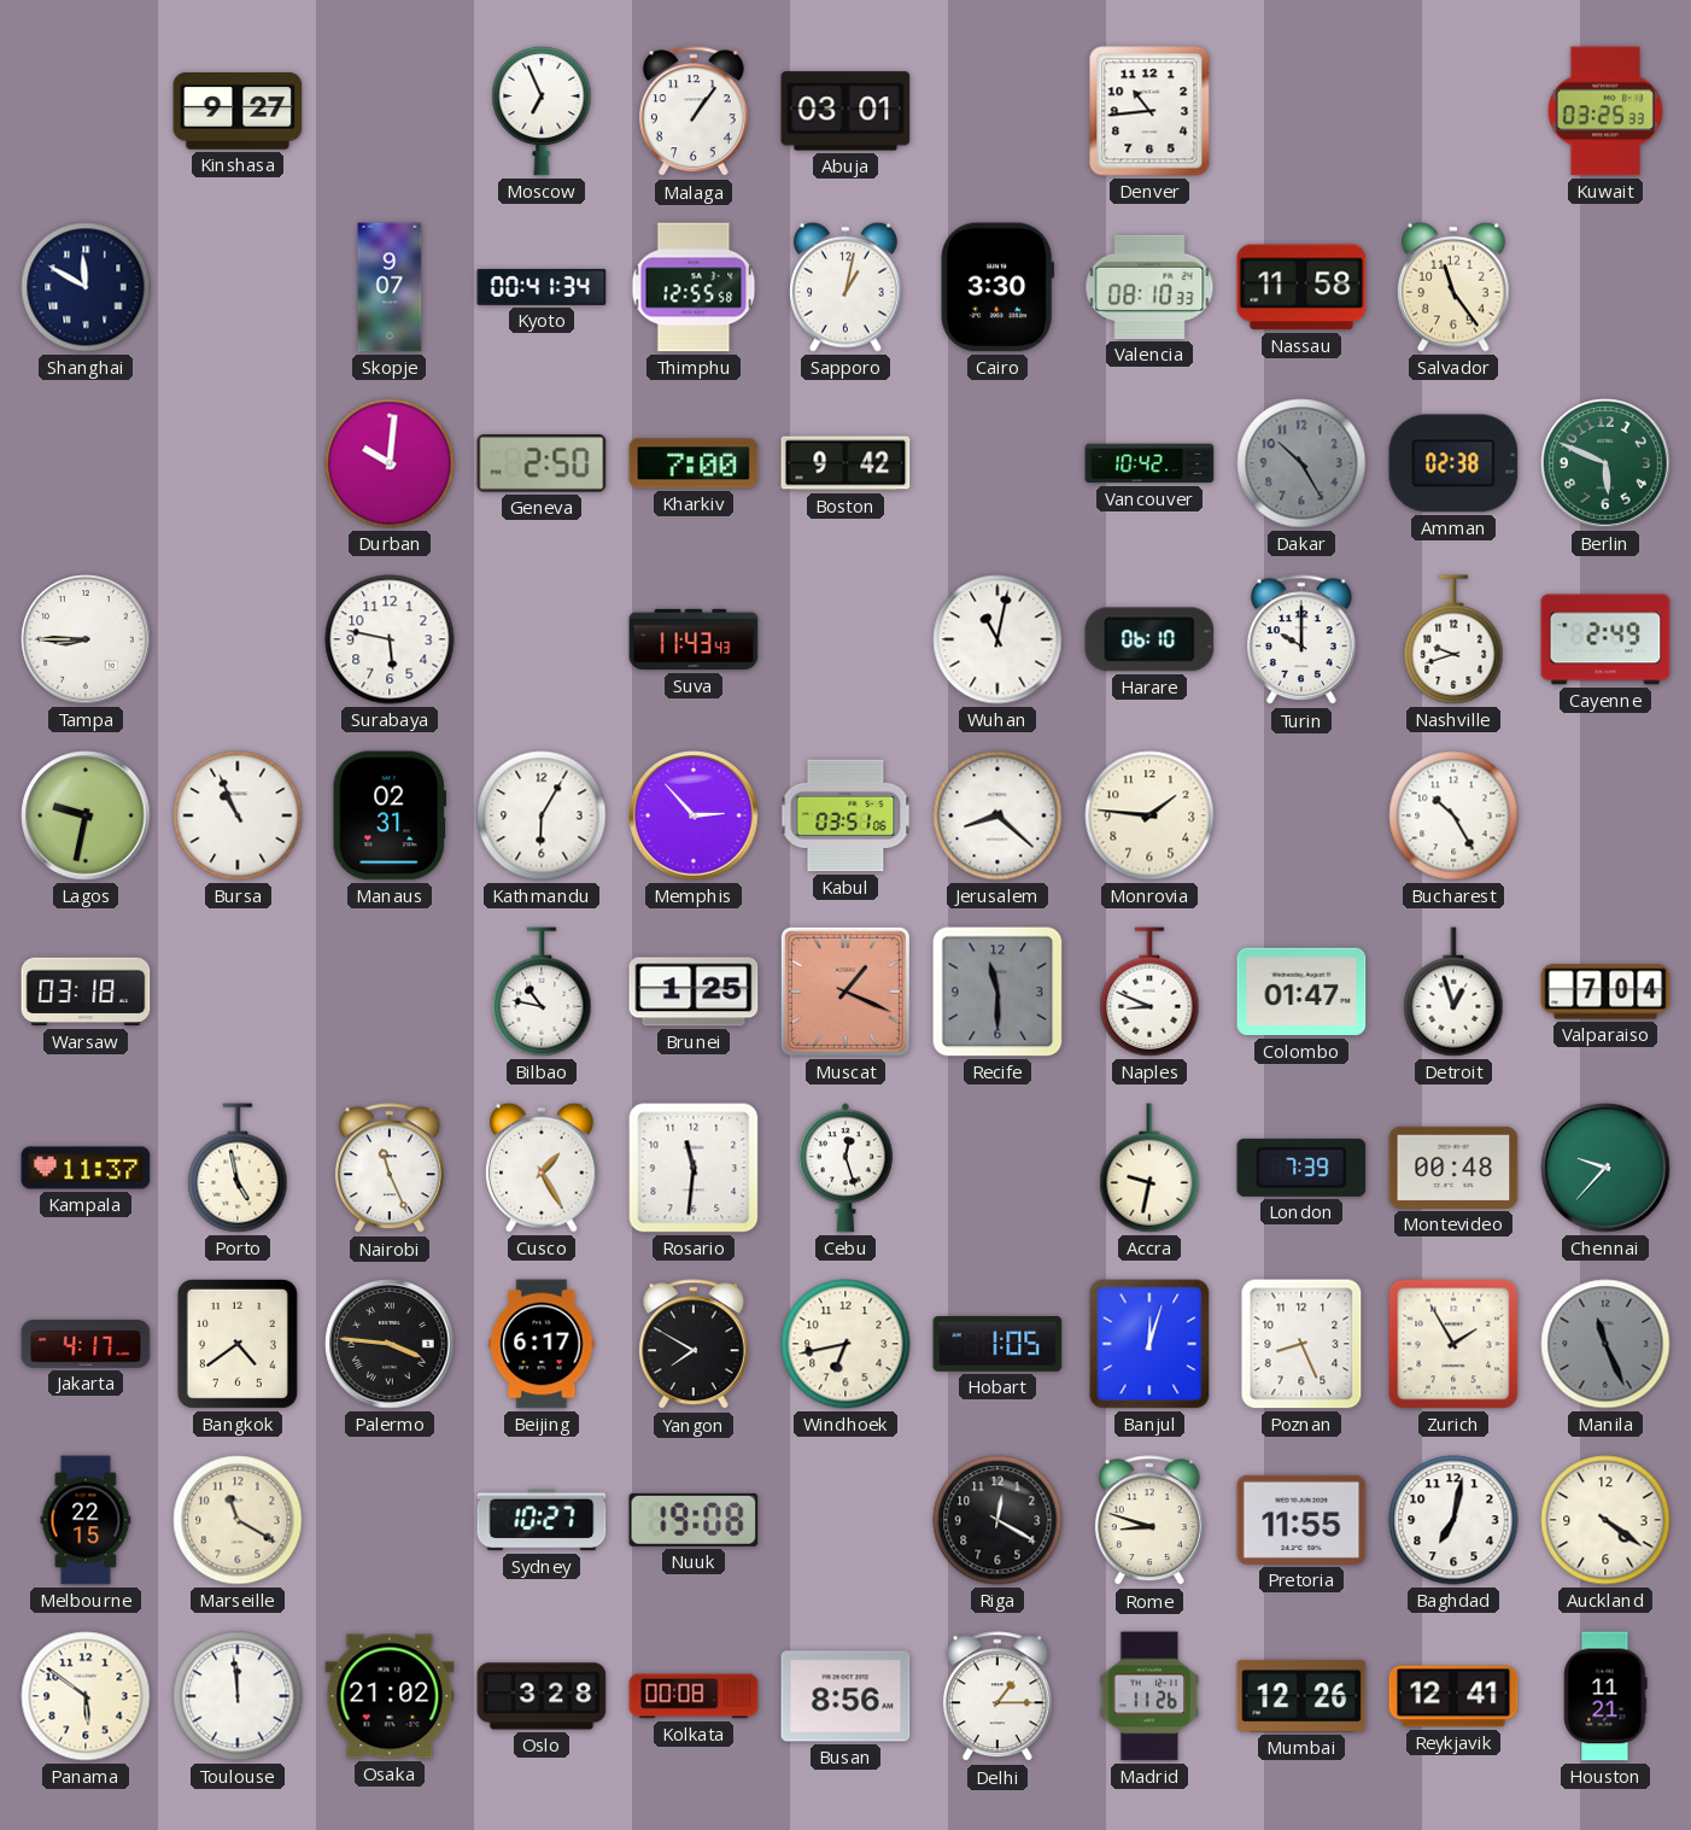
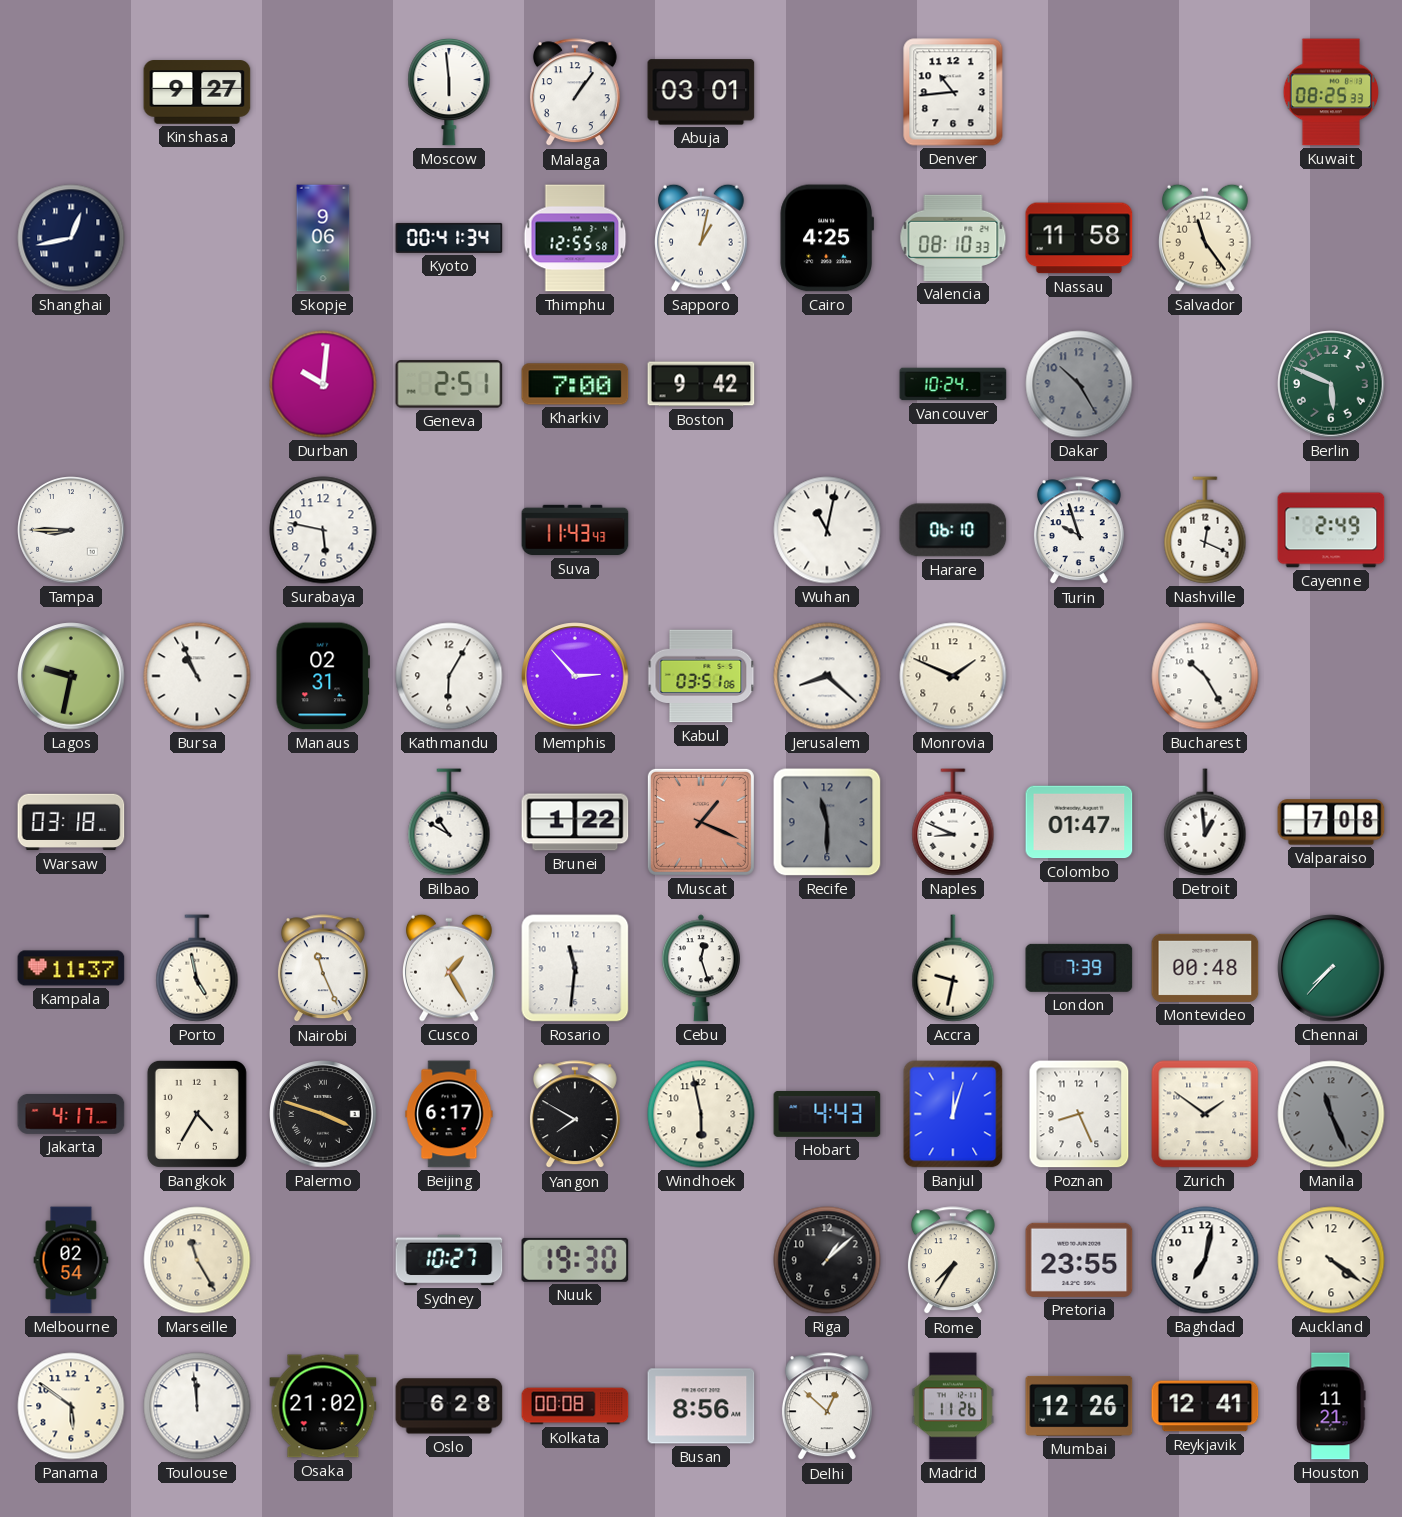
Moscow: 6:56 -> 5:59
Kuwait: 03:25 -> 08:25
Shanghai: 11:50 -> 12:43
Skopje: 9:07 -> 9:06
Cairo: 3:30 -> 4:25
Geneva: 2:50 -> 2:51
Vancouver: 10:42 -> 10:24
Amman: 02:38 -> none
Turin: 10:00 -> 9:57
Nashville: 9:42 -> 12:19
Monrovia: 1:46 -> 1:49
Bilbao: 10:47 -> 10:50
Brunei: 1:25 -> 1:22
Detroit: 12:57 -> 12:59
Valparaiso: 7:04 -> 7:08
Chennai: 9:37 -> 7:37
Bangkok: 4:39 -> 4:35
Palermo: 3:46 -> 3:48
Windhoek: 6:43 -> 5:58
Hobart: 1:05 -> 4:43
Zurich: 1:55 -> 1:51
Melbourne: 22:15 -> 02:54
Marseille: 11:20 -> 11:25
Nuuk: 19:08 -> 19:30
Riga: 12:20 -> 1:08
Rome: 8:48 -> 7:35
Pretoria: 11:55 -> 23:55
Oslo: 3:28 -> 6:28
Delhi: 1:15 -> 12:52
